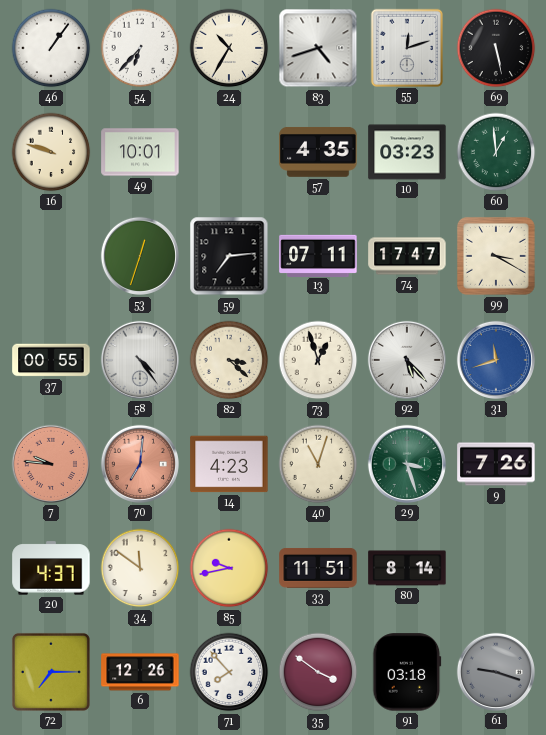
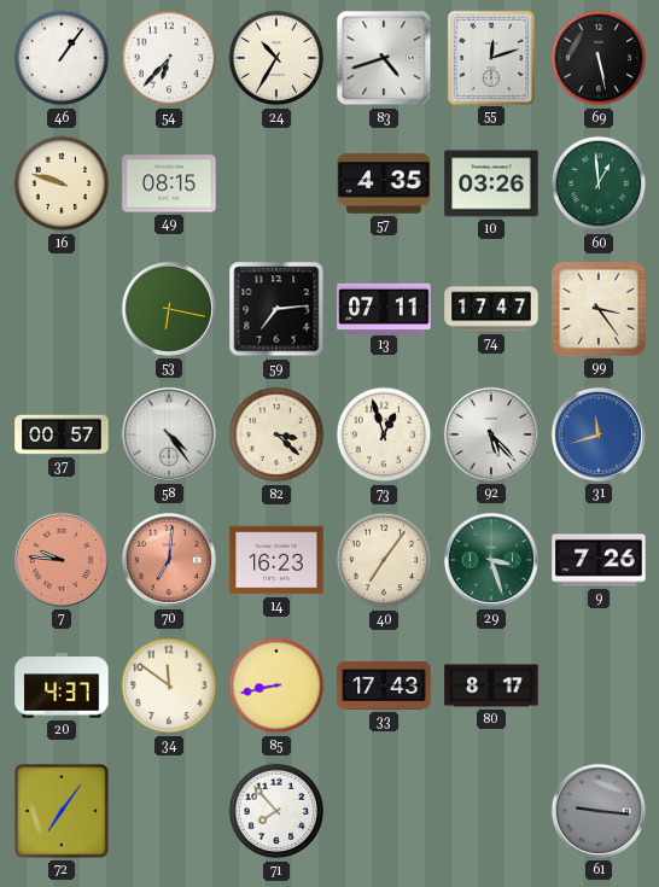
49: 10:01 -> 08:15
10: 03:23 -> 03:26
53: 12:33 -> 6:17
99: 3:20 -> 3:24
37: 00:55 -> 00:57
14: 4:23 -> 16:23
40: 11:03 -> 7:06
85: 9:43 -> 8:43
33: 11:51 -> 17:43
80: 8:14 -> 8:17
72: 7:15 -> 7:06
6: 12:26 -> none
35: 3:51 -> none
91: 03:18 -> none
61: 9:18 -> 9:16
